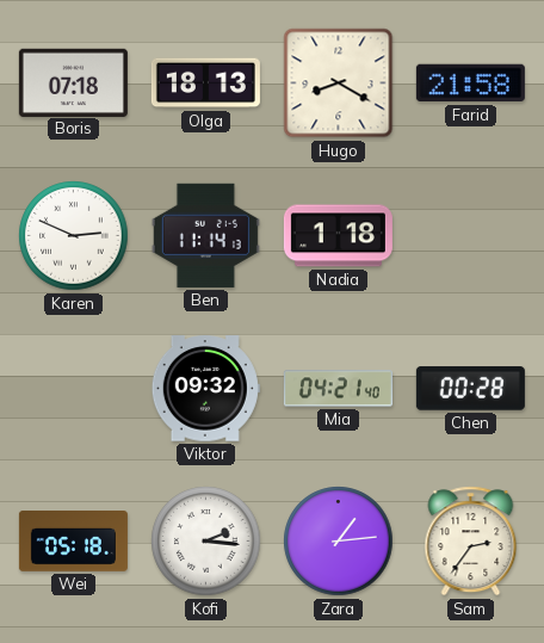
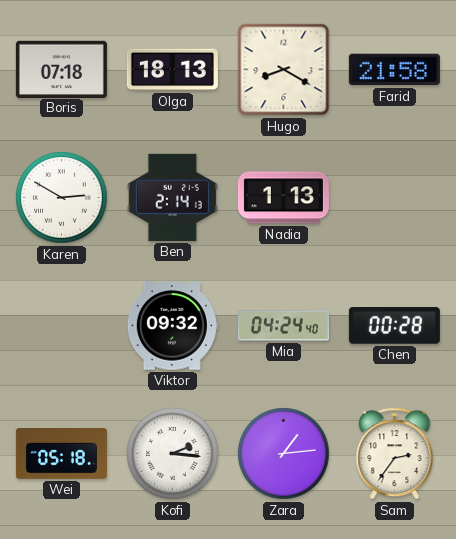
Karen: 2:49 -> 2:50
Ben: 11:14 -> 2:14
Nadia: 1:18 -> 1:13
Mia: 04:21 -> 04:24
